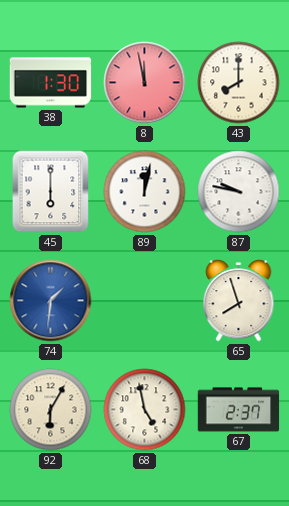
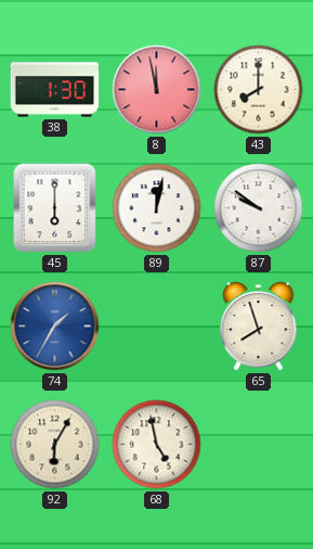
87: 9:47 -> 9:51
74: 1:31 -> 1:35
67: 2:37 -> none
